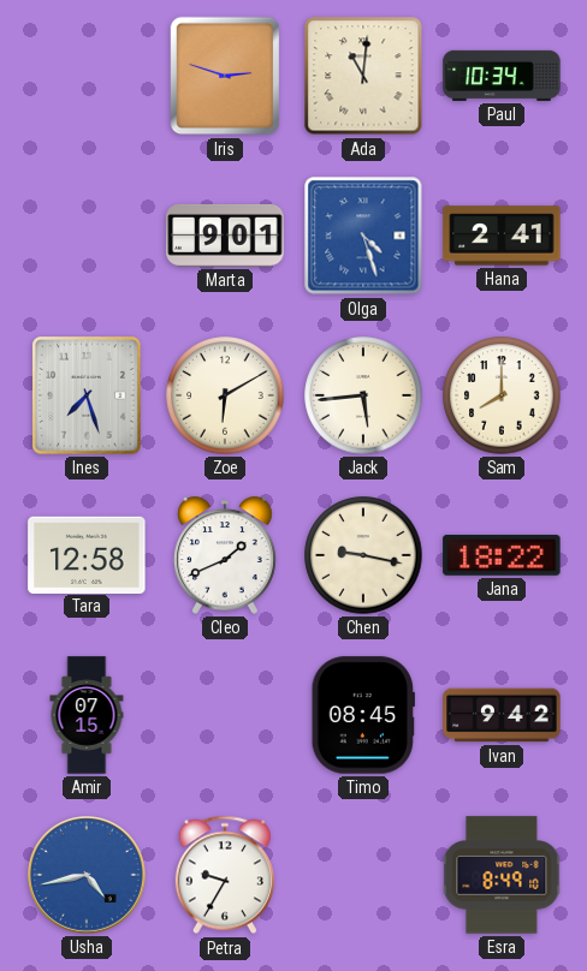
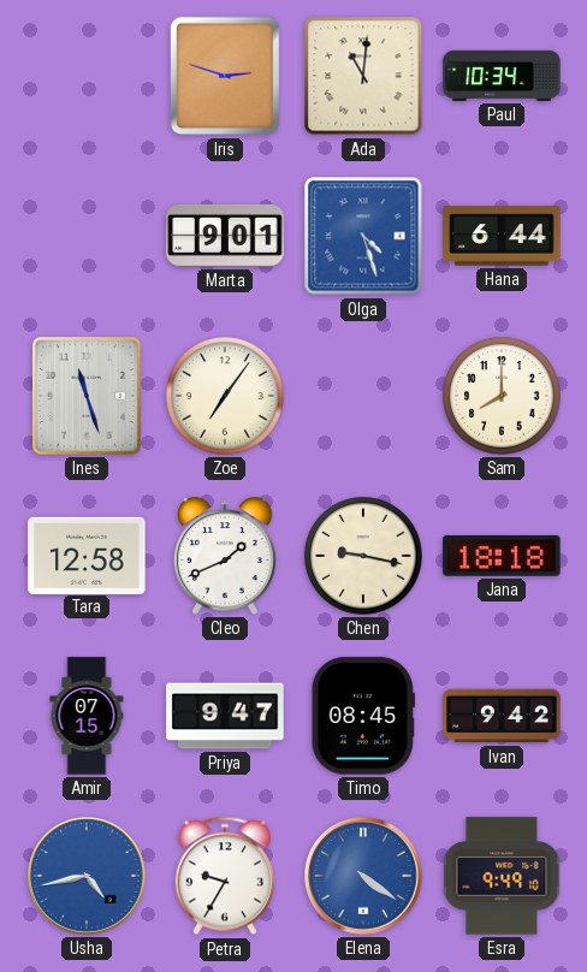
Hana: 2:41 -> 6:44
Ines: 7:27 -> 11:27
Zoe: 6:10 -> 7:06
Jack: 5:44 -> none
Jana: 18:22 -> 18:18
Priya: none -> 9:47
Elena: none -> 4:21
Esra: 8:49 -> 9:49
